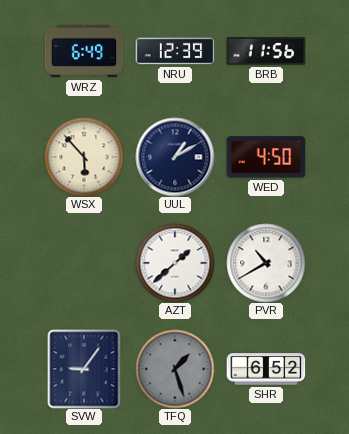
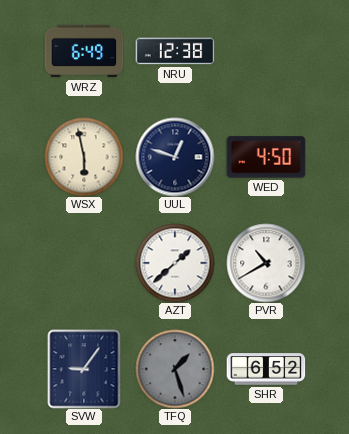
NRU: 12:39 -> 12:38
BRB: 11:56 -> none
WSX: 5:53 -> 5:58
UUL: 1:10 -> 12:48
